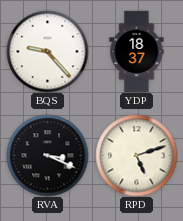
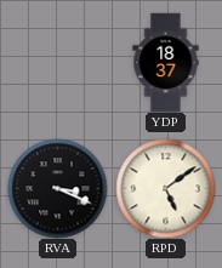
BQS: 9:23 -> none
RPD: 5:12 -> 5:09
